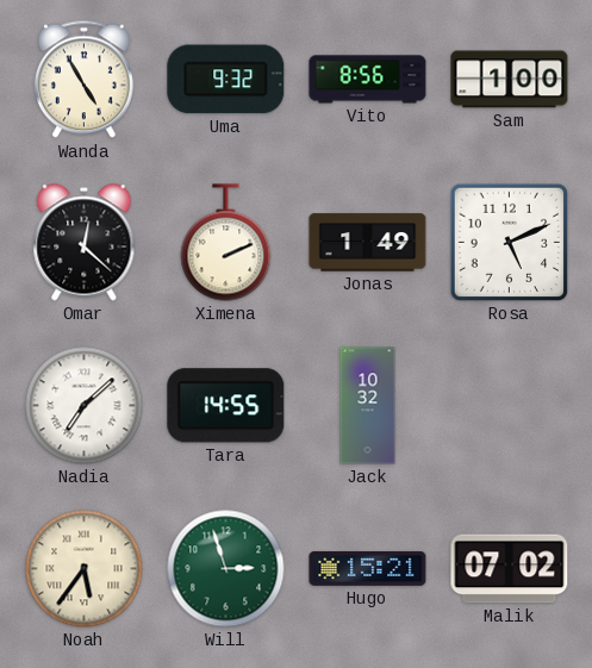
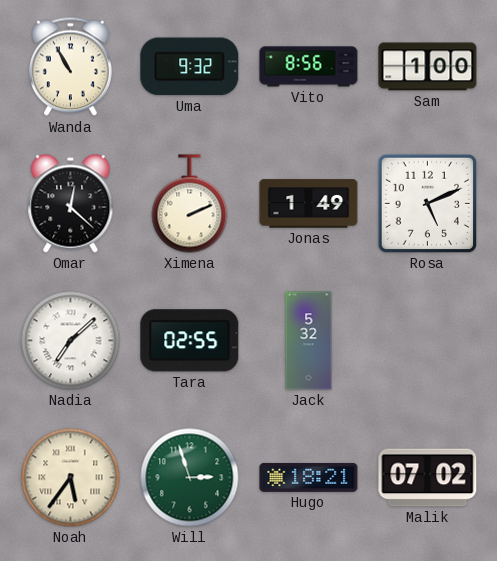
Wanda: 4:55 -> 10:55
Tara: 14:55 -> 02:55
Jack: 10:32 -> 5:32
Hugo: 15:21 -> 18:21
